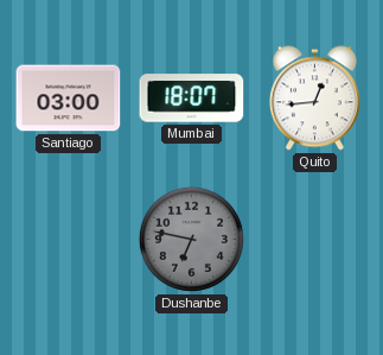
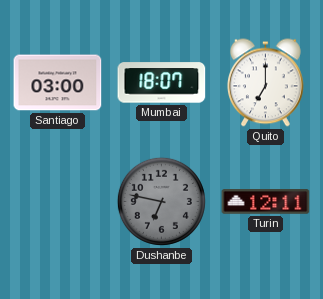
Quito: 12:44 -> 7:00
Turin: none -> 12:11
